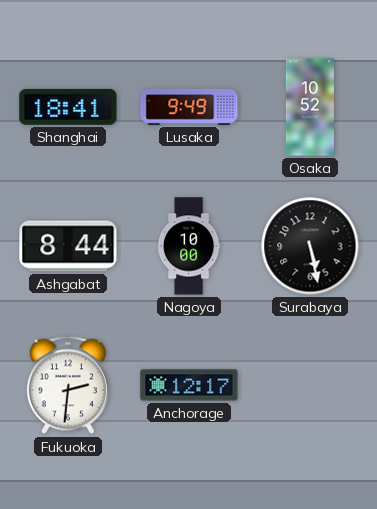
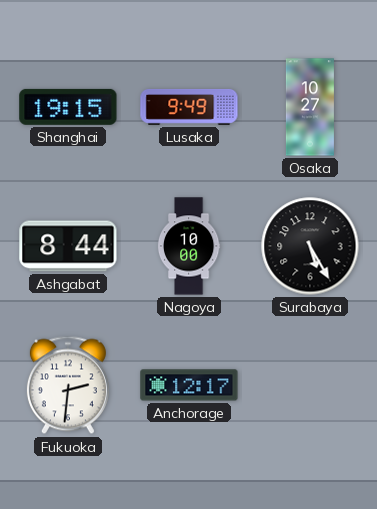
Shanghai: 18:41 -> 19:15
Osaka: 10:52 -> 10:27
Surabaya: 5:28 -> 5:25
